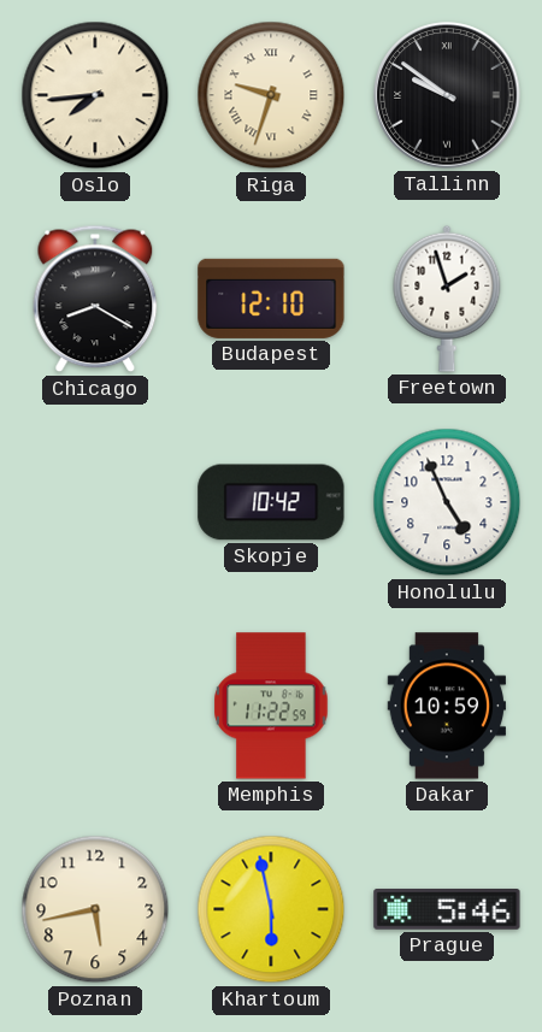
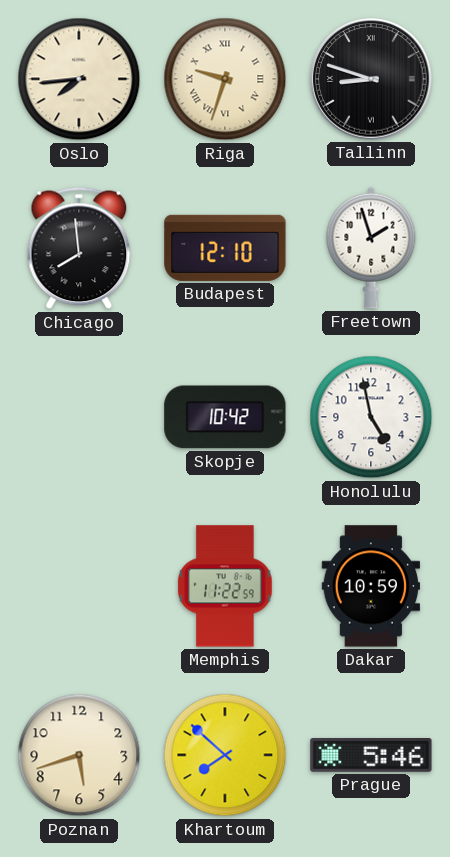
Tallinn: 9:51 -> 8:48
Chicago: 8:20 -> 7:59
Honolulu: 4:56 -> 4:58
Poznan: 5:43 -> 5:42
Khartoum: 5:58 -> 7:52
